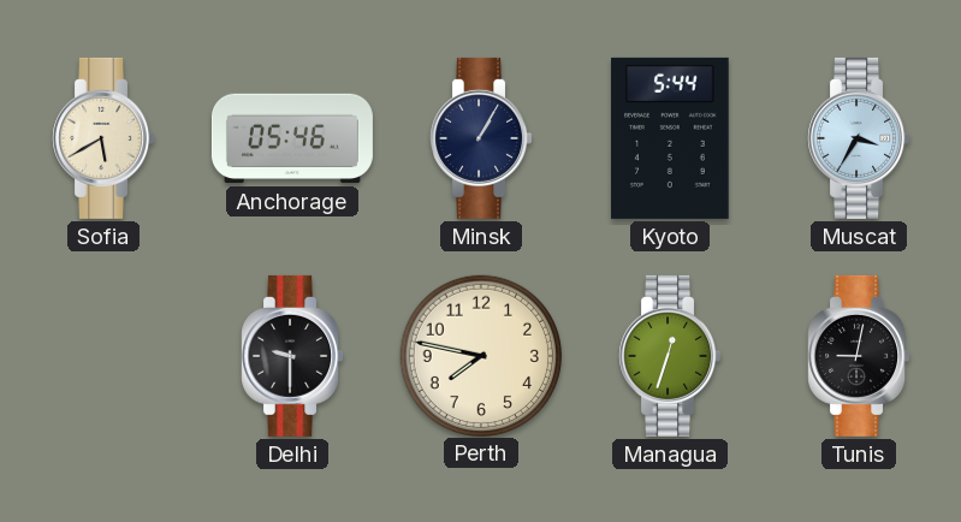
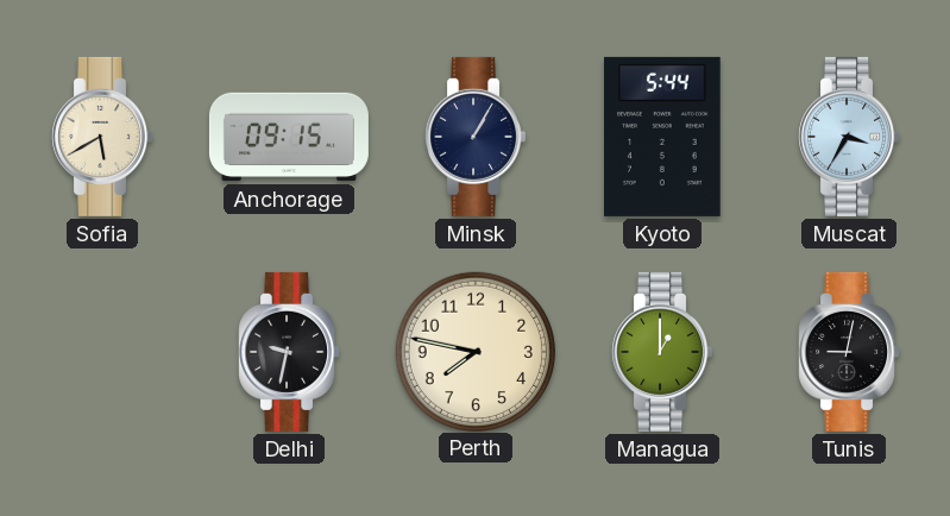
Anchorage: 05:46 -> 09:15
Delhi: 9:30 -> 9:32
Managua: 12:33 -> 1:00
